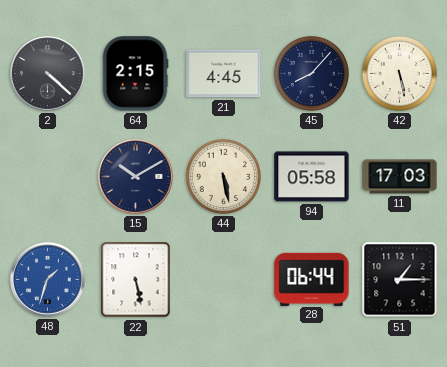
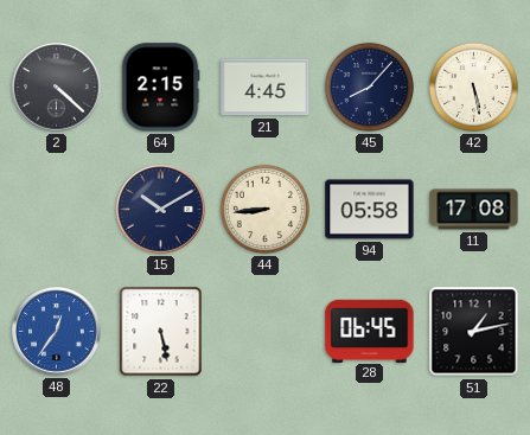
44: 5:28 -> 8:44
11: 17:03 -> 17:08
48: 1:33 -> 12:36
28: 06:44 -> 06:45
51: 1:15 -> 1:13
